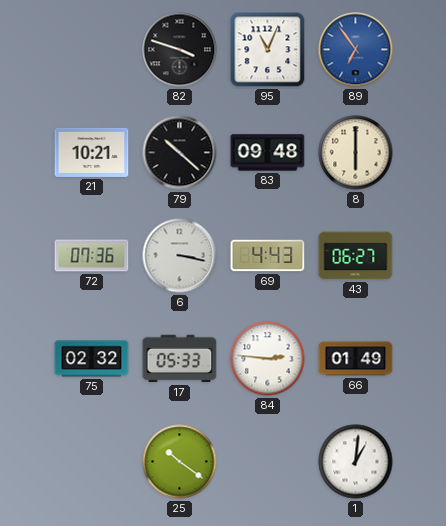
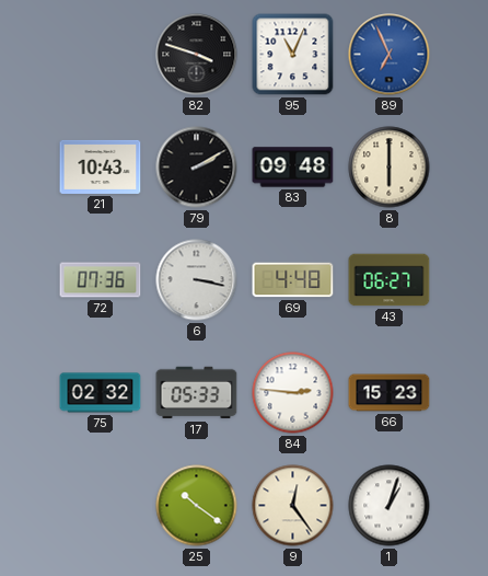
89: 6:54 -> 6:56
21: 10:21 -> 10:43
79: 10:22 -> 2:10
69: 4:43 -> 4:48
66: 01:49 -> 15:23
9: none -> 12:24
1: 1:01 -> 1:03
